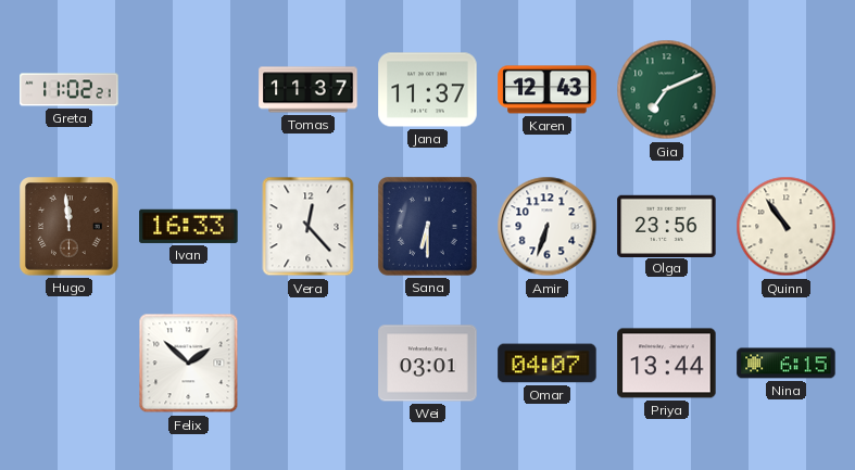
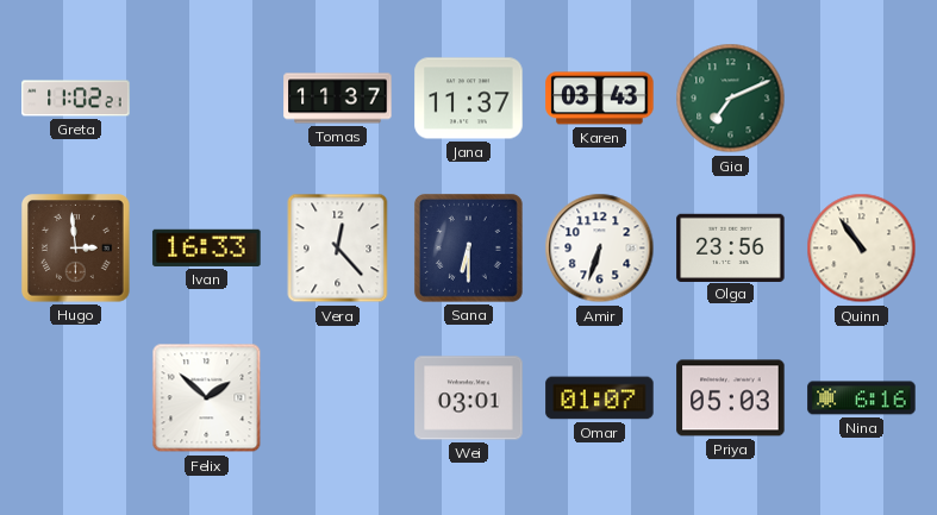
Karen: 12:43 -> 03:43
Hugo: 11:59 -> 2:59
Omar: 04:07 -> 01:07
Priya: 13:44 -> 05:03
Nina: 6:15 -> 6:16
